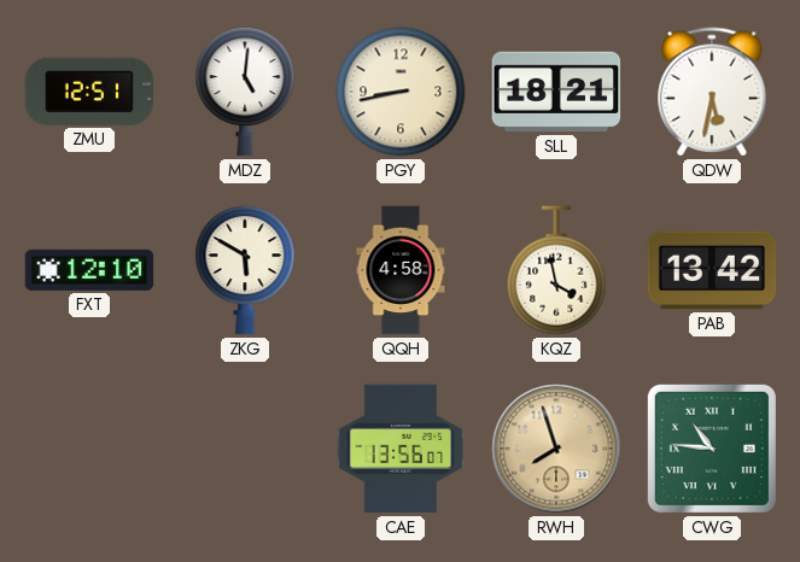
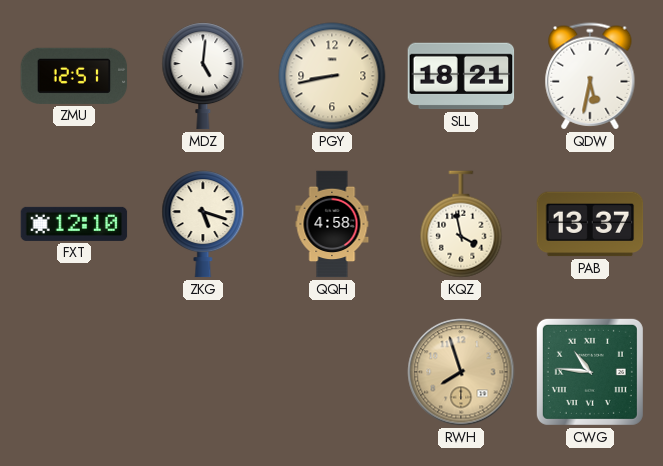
ZKG: 5:50 -> 5:18
PAB: 13:42 -> 13:37
CAE: 13:56 -> none
